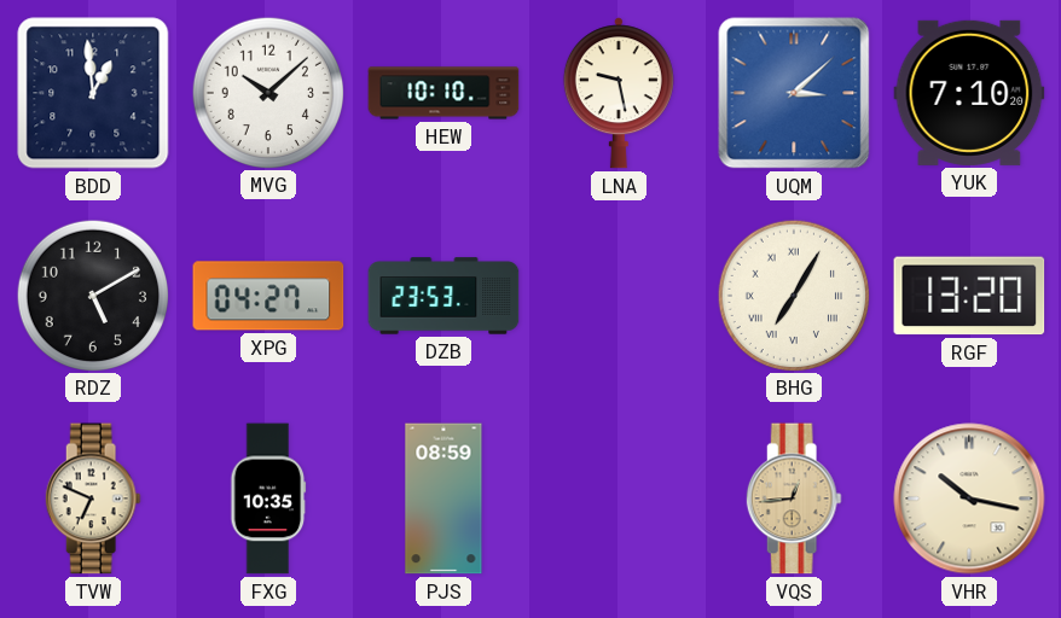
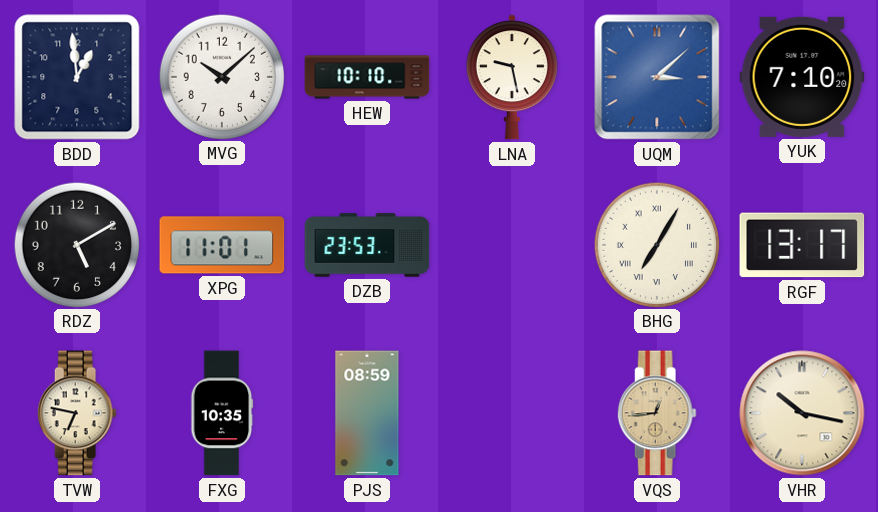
XPG: 04:27 -> 11:01
RGF: 13:20 -> 13:17
TVW: 6:49 -> 6:47
